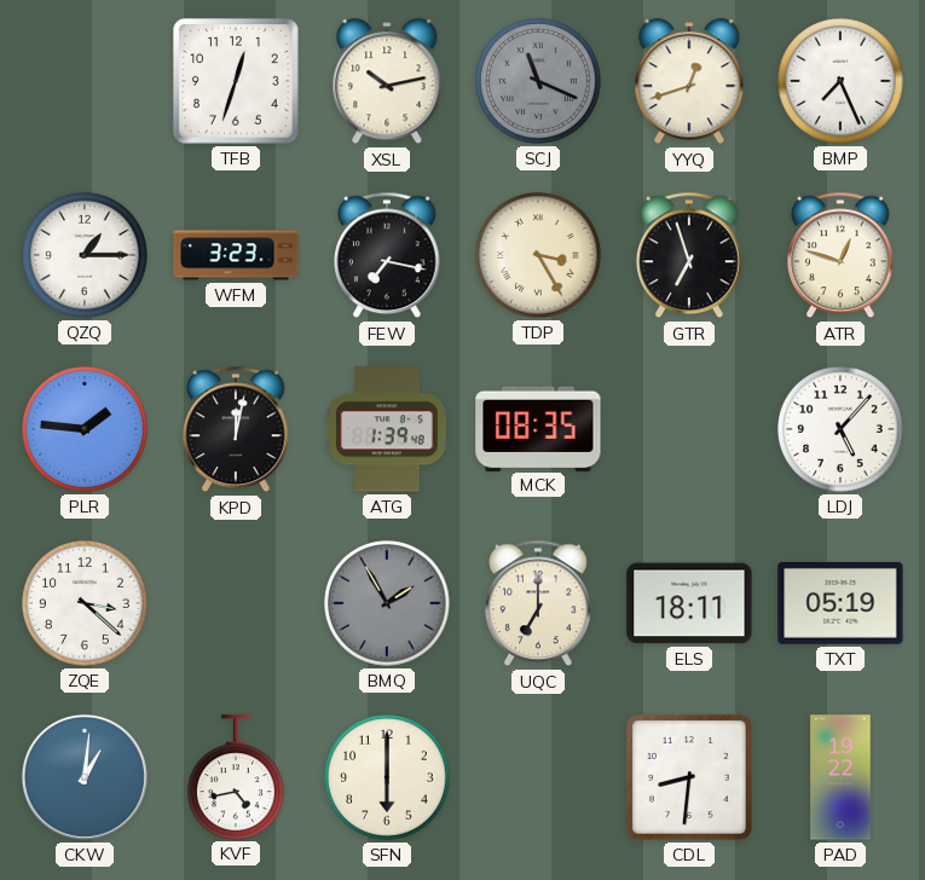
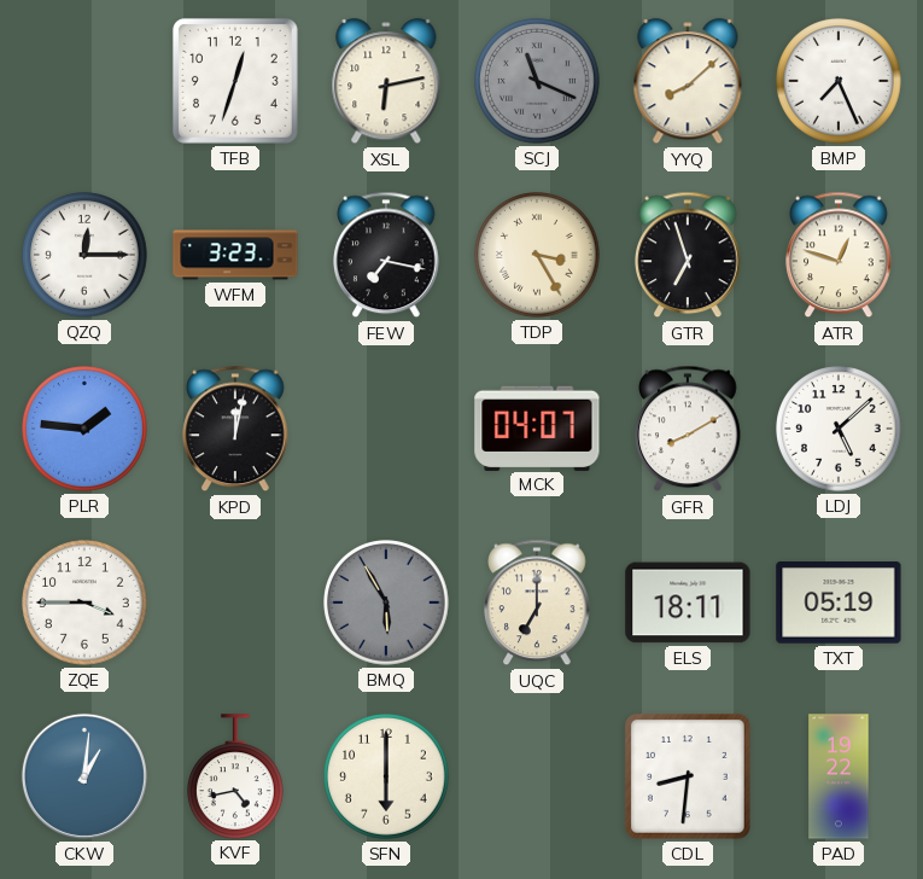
XSL: 10:13 -> 6:13
YYQ: 12:42 -> 8:08
QZQ: 1:15 -> 12:15
ATG: 1:39 -> none
MCK: 08:35 -> 04:07
GFR: none -> 8:10
LDJ: 5:07 -> 5:08
ZQE: 3:22 -> 3:45
BMQ: 1:55 -> 5:55
